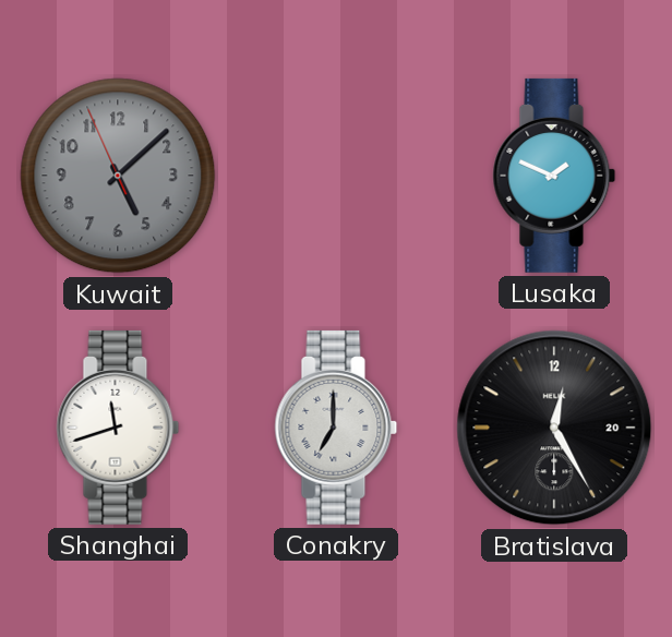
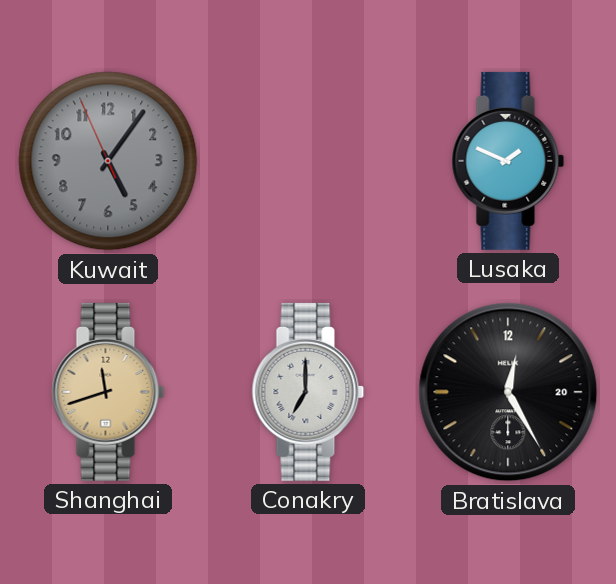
Kuwait: 5:07 -> 5:05
Shanghai dial: white -> champagne
